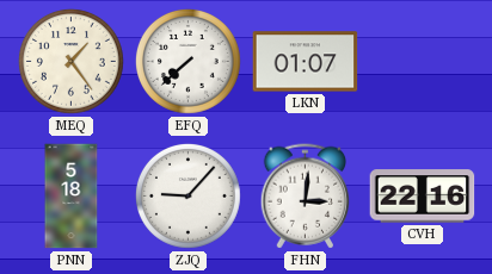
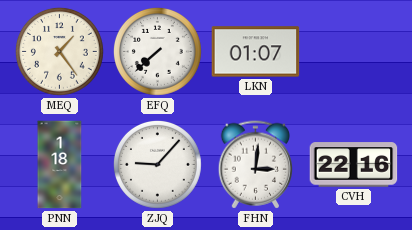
PNN: 5:18 -> 1:18
